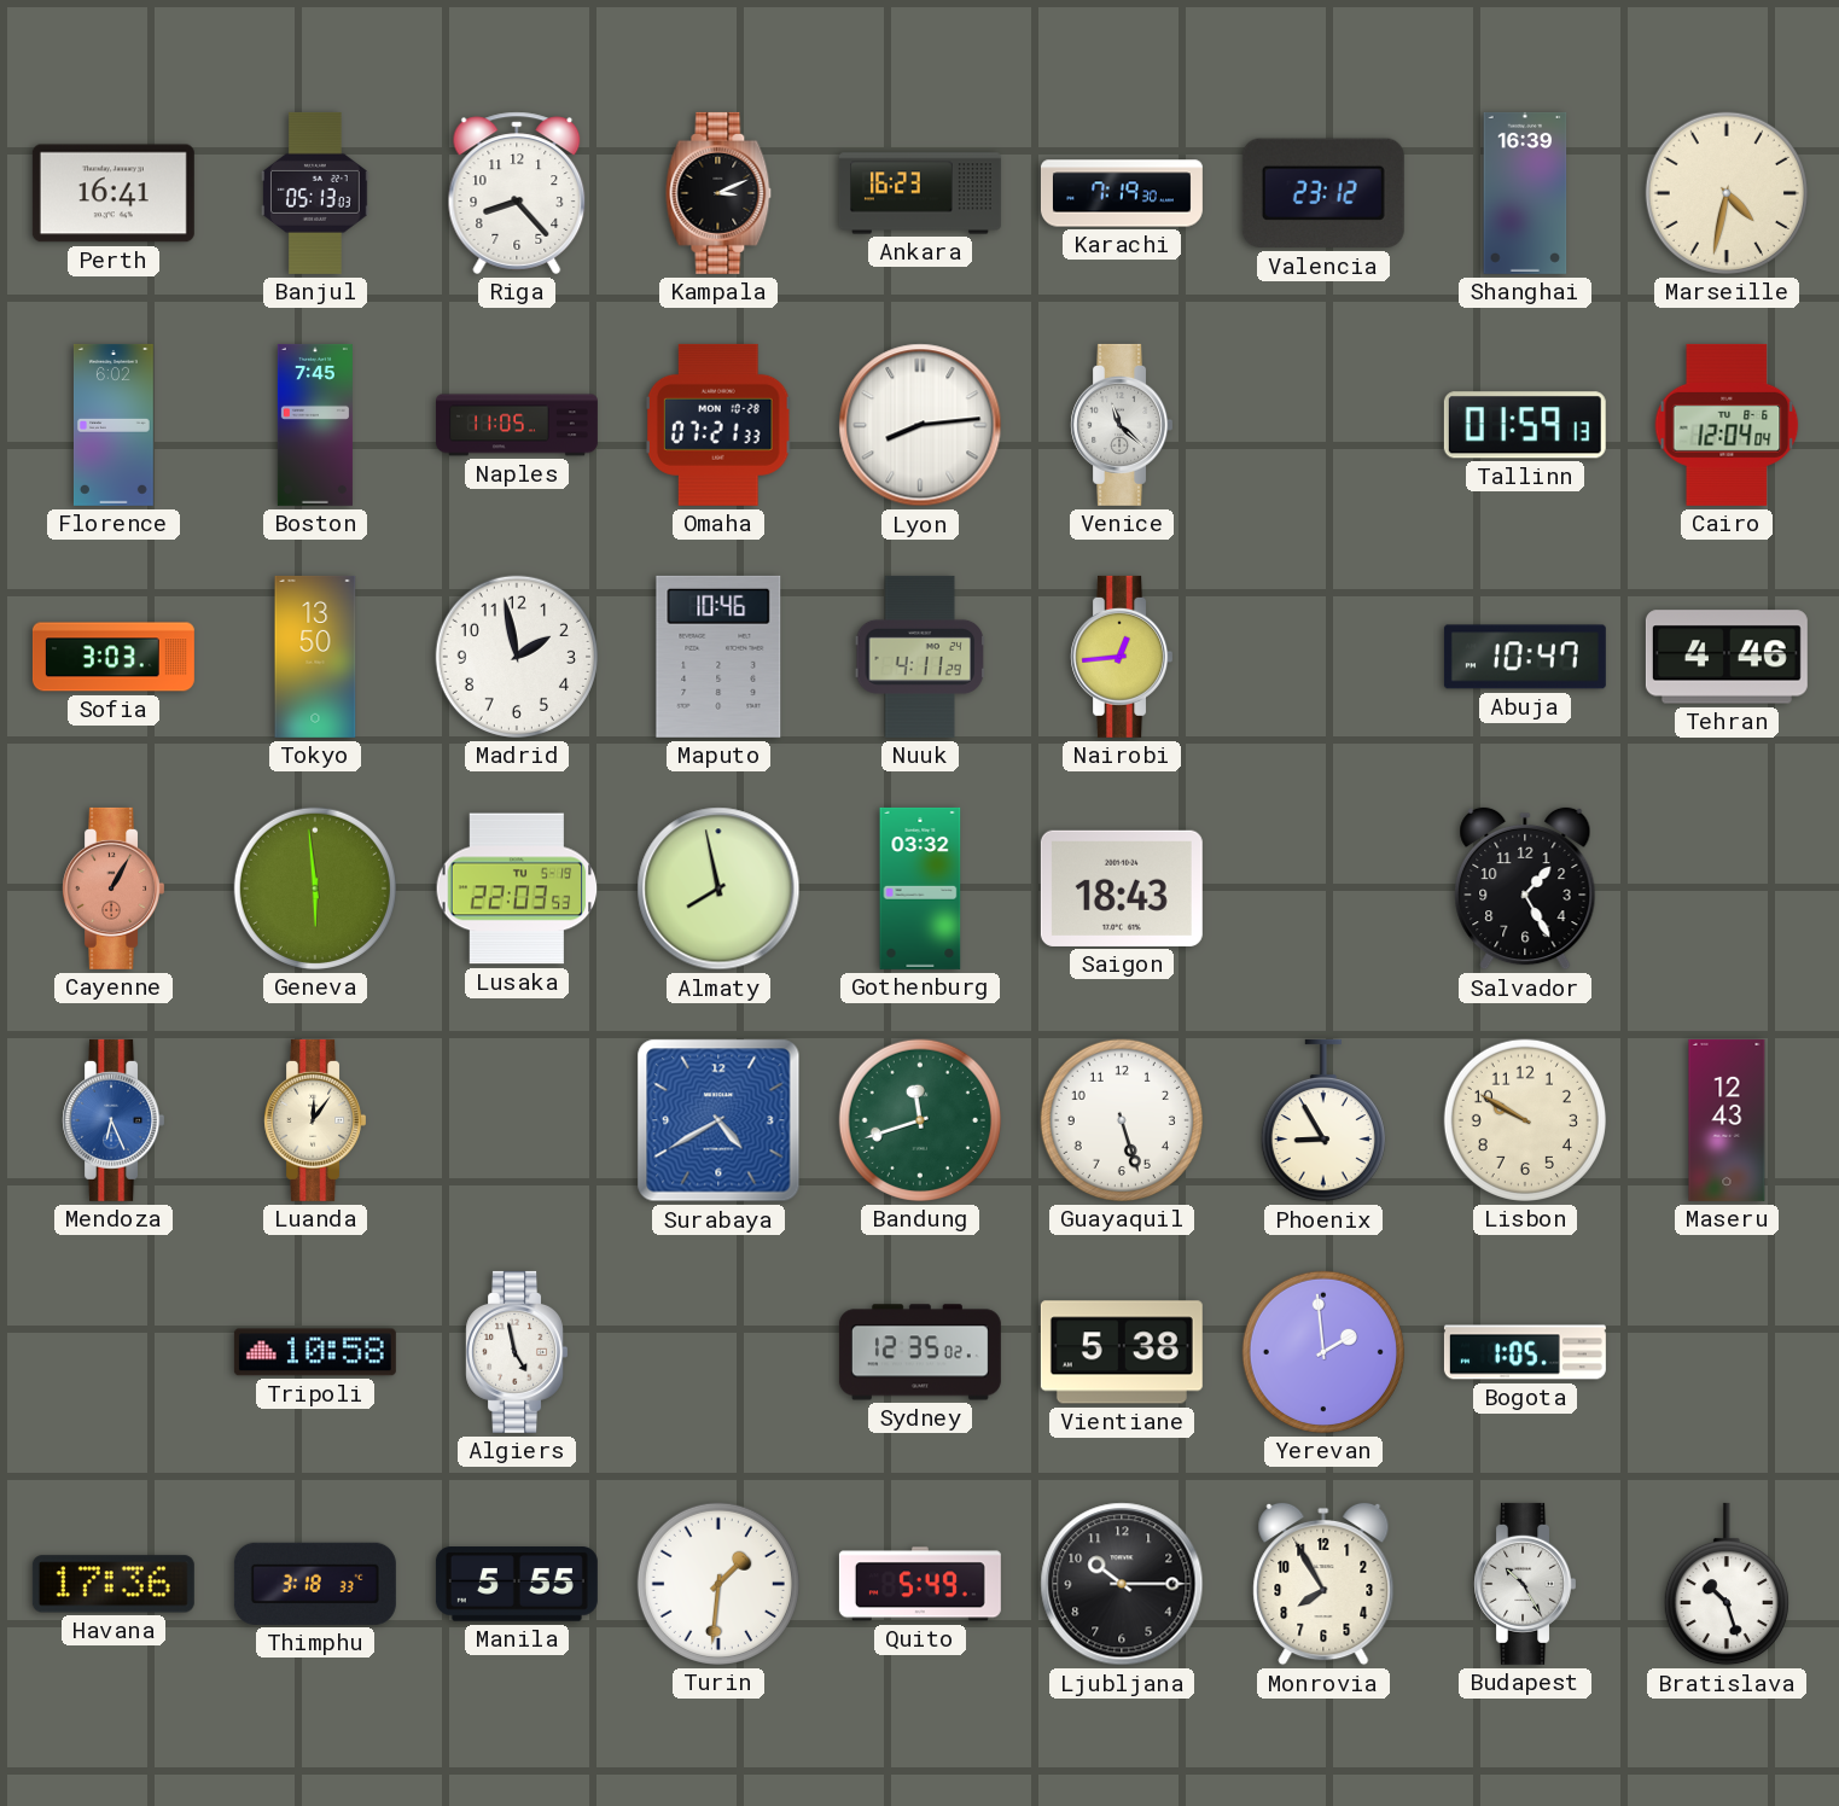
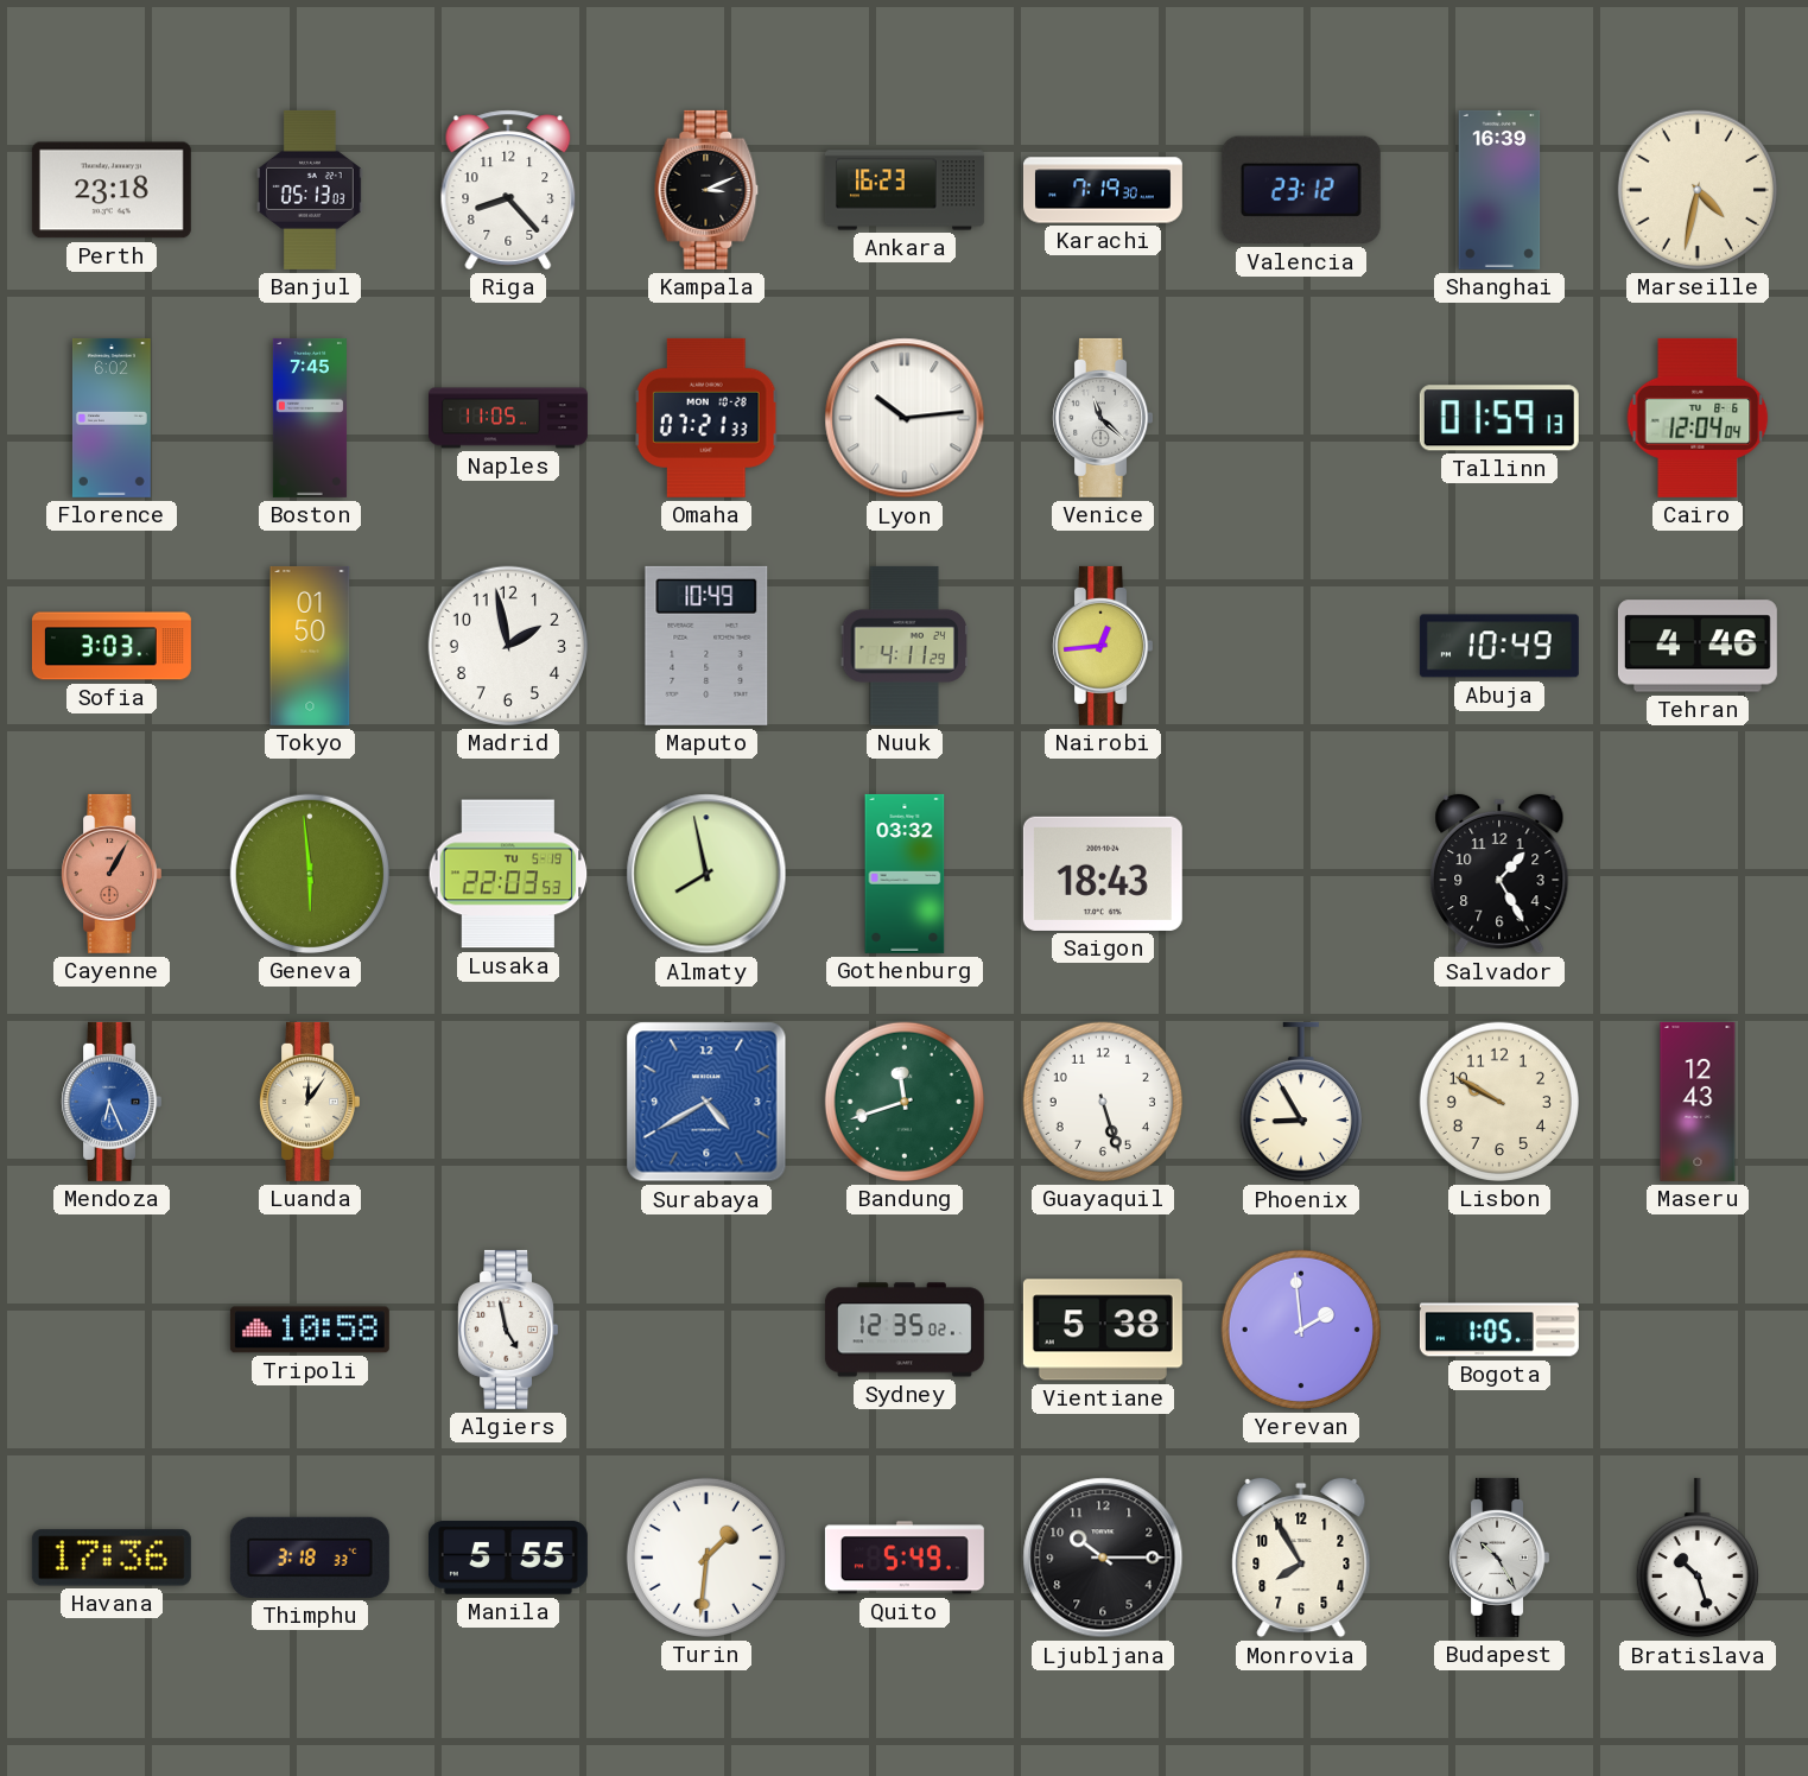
Perth: 16:41 -> 23:18
Lyon: 8:14 -> 10:14
Tokyo: 13:50 -> 01:50
Maputo: 10:46 -> 10:49
Abuja: 10:47 -> 10:49
